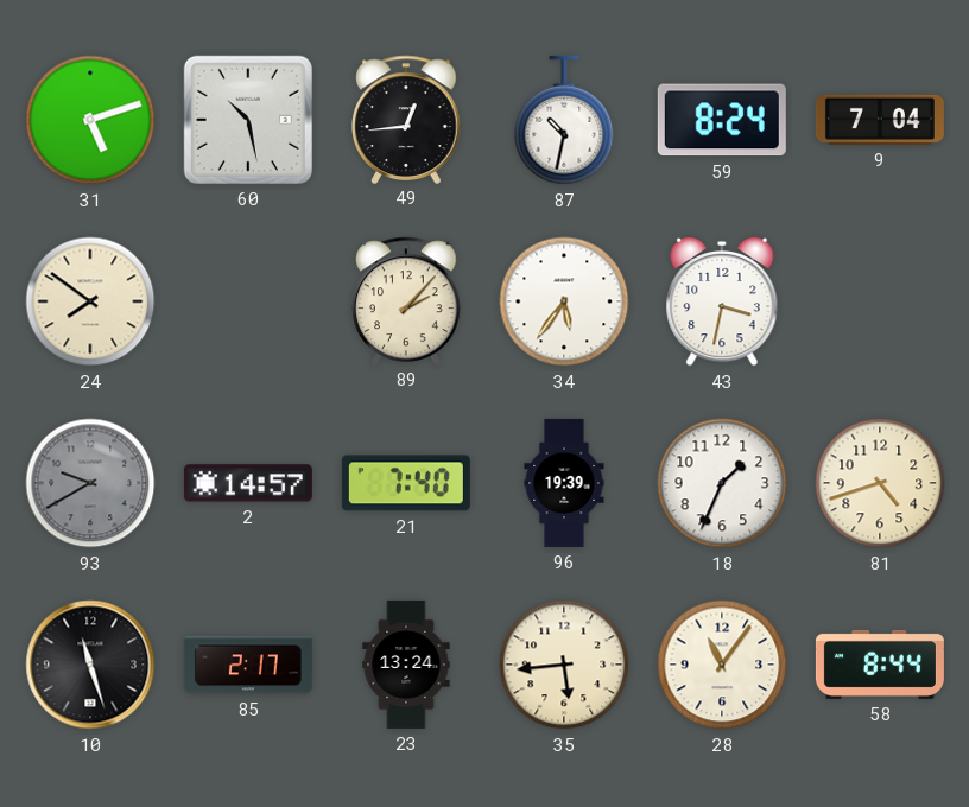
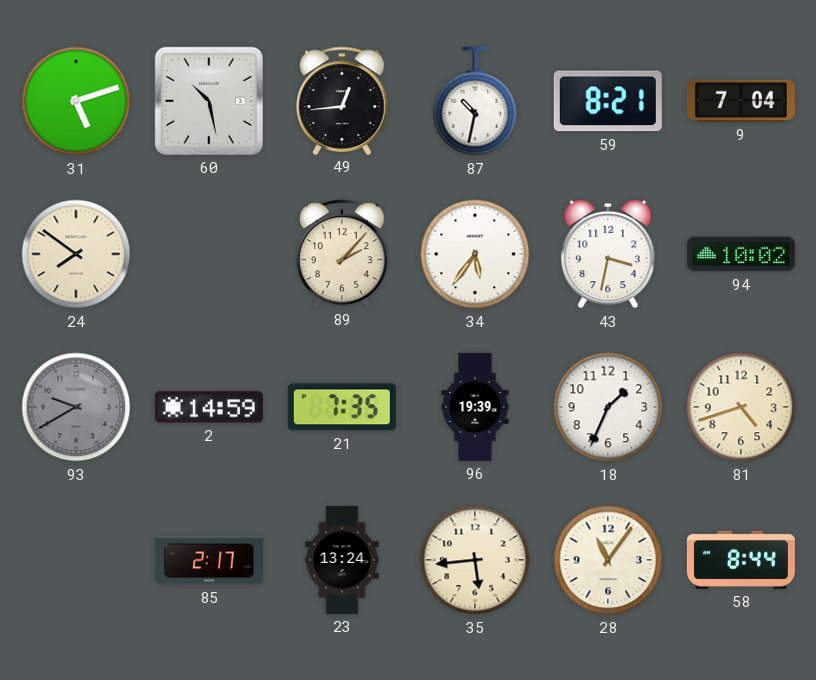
59: 8:24 -> 8:21
94: none -> 10:02
2: 14:57 -> 14:59
21: 7:40 -> 7:35
10: 11:27 -> none
